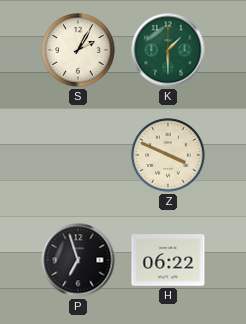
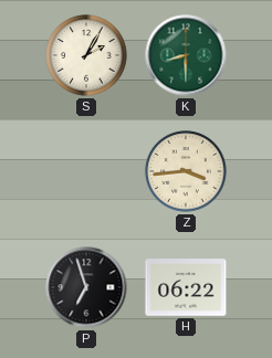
K: 1:30 -> 8:30
Z: 3:49 -> 3:44
